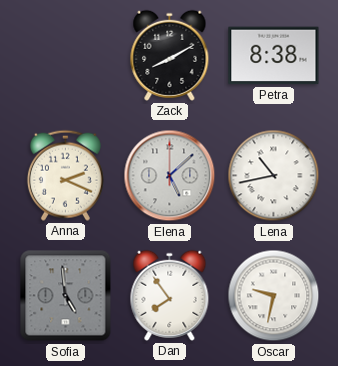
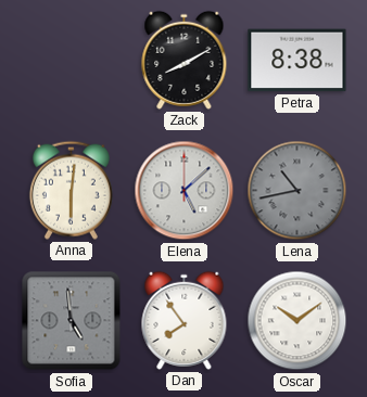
Anna: 2:19 -> 6:01
Lena dial: white -> grey
Oscar: 9:32 -> 10:09
